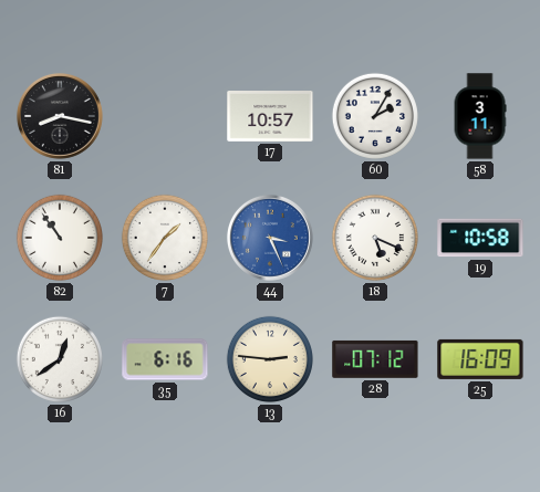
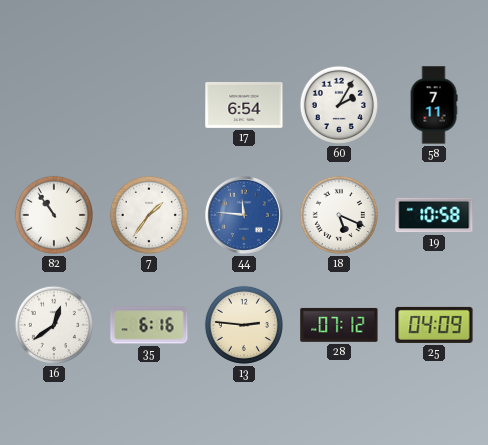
81: 8:17 -> none
17: 10:57 -> 6:54
58: 3:11 -> 7:11
44: 3:26 -> 11:46
25: 16:09 -> 04:09
